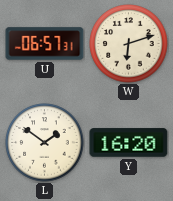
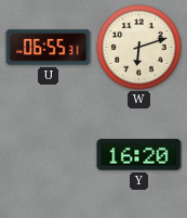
U: 06:57 -> 06:55
L: 1:51 -> none
